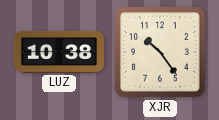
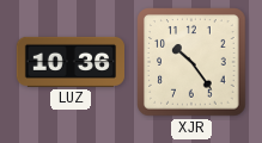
LUZ: 10:38 -> 10:36
